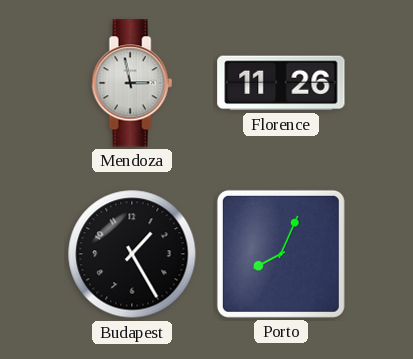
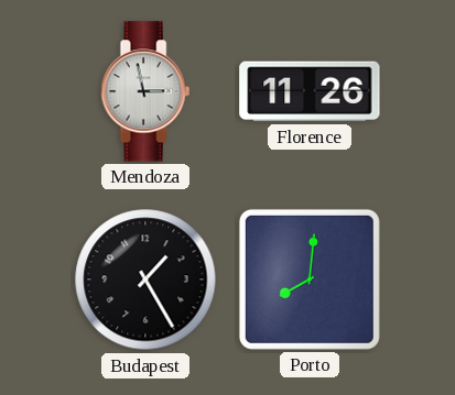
Porto: 8:04 -> 8:01
